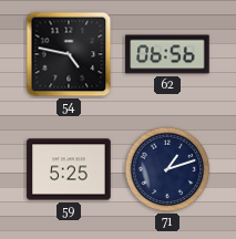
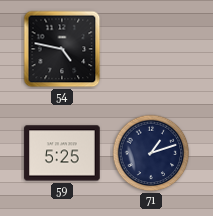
62: 06:56 -> none
